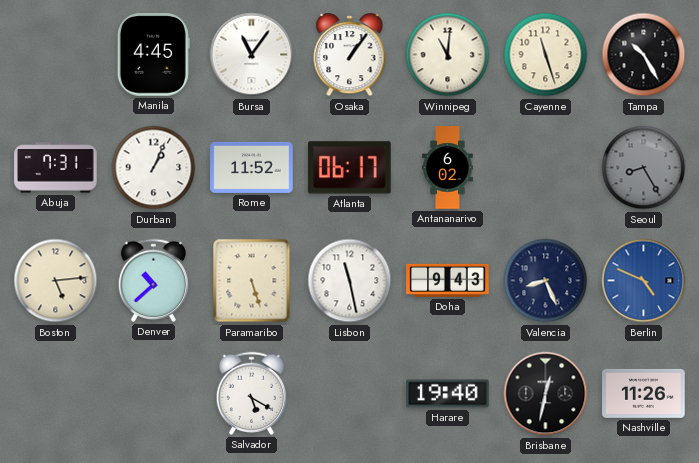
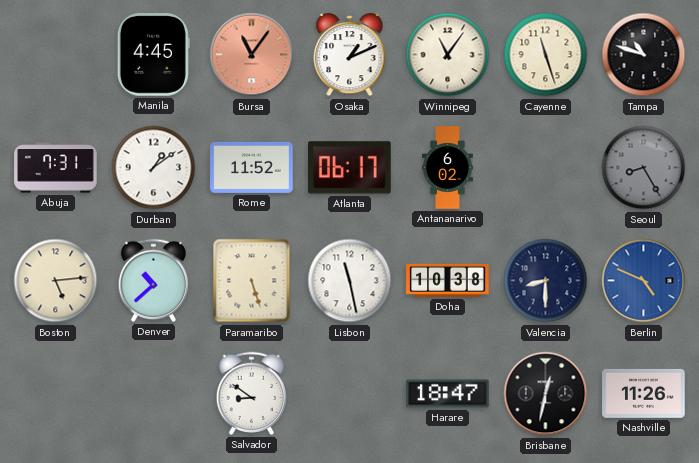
Bursa dial: white -> salmon
Osaka: 1:06 -> 1:11
Winnipeg: 11:01 -> 11:06
Tampa: 10:25 -> 10:48
Durban: 1:04 -> 1:09
Doha: 9:43 -> 10:38
Valencia: 8:26 -> 8:30
Salvador: 5:20 -> 8:51
Harare: 19:40 -> 18:47
